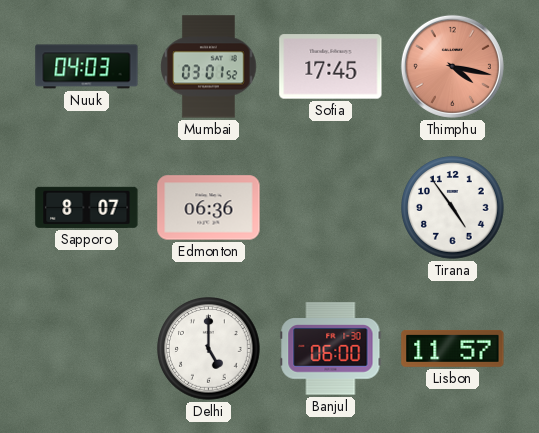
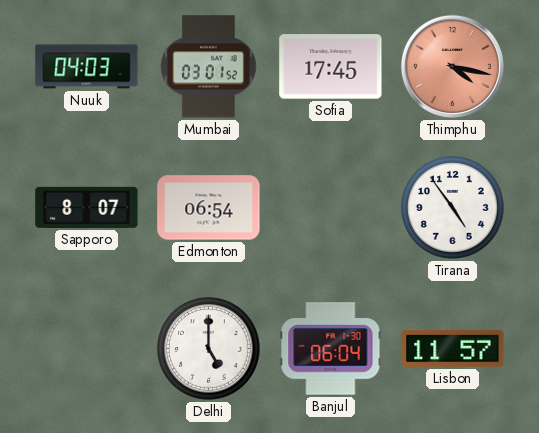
Edmonton: 06:36 -> 06:54
Banjul: 06:00 -> 06:04
